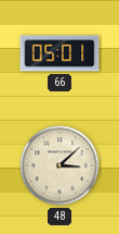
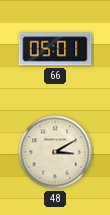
48: 3:08 -> 3:10
